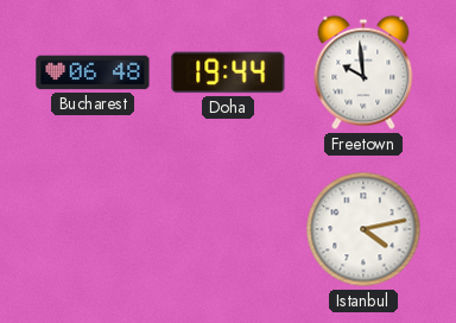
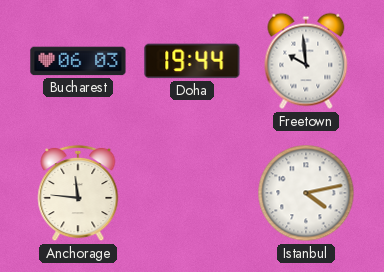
Bucharest: 06:48 -> 06:03
Anchorage: none -> 11:46
